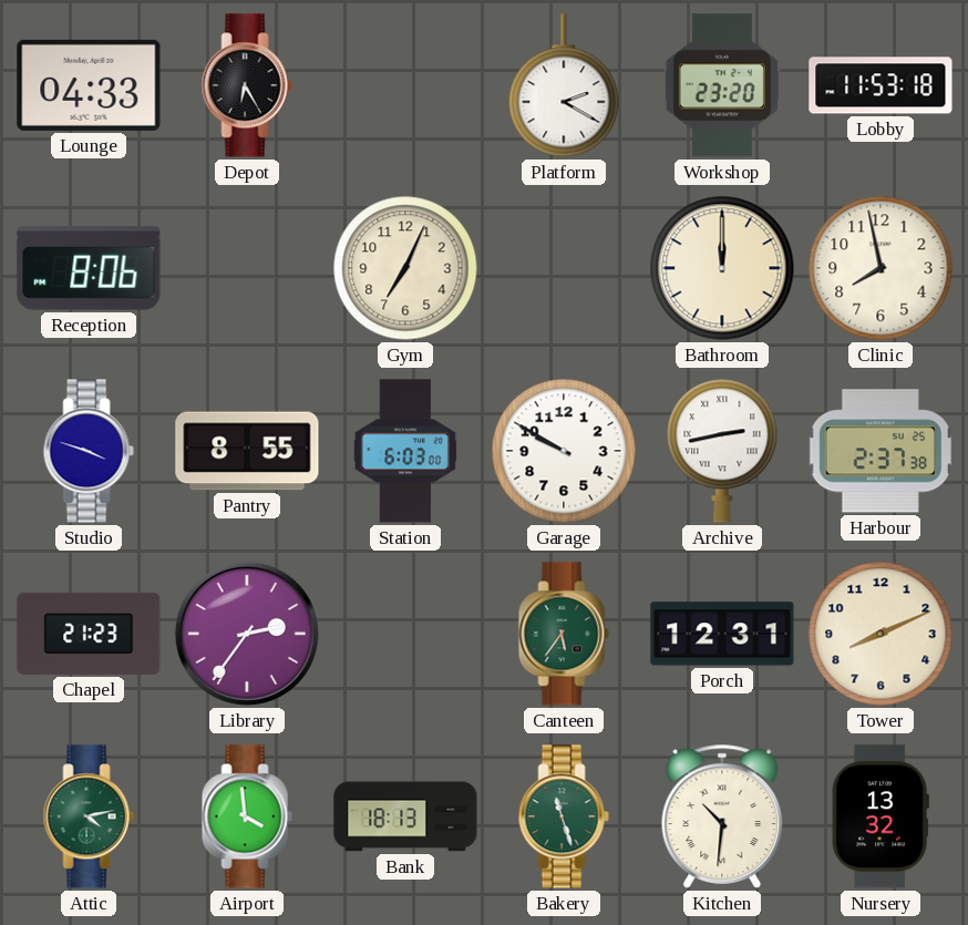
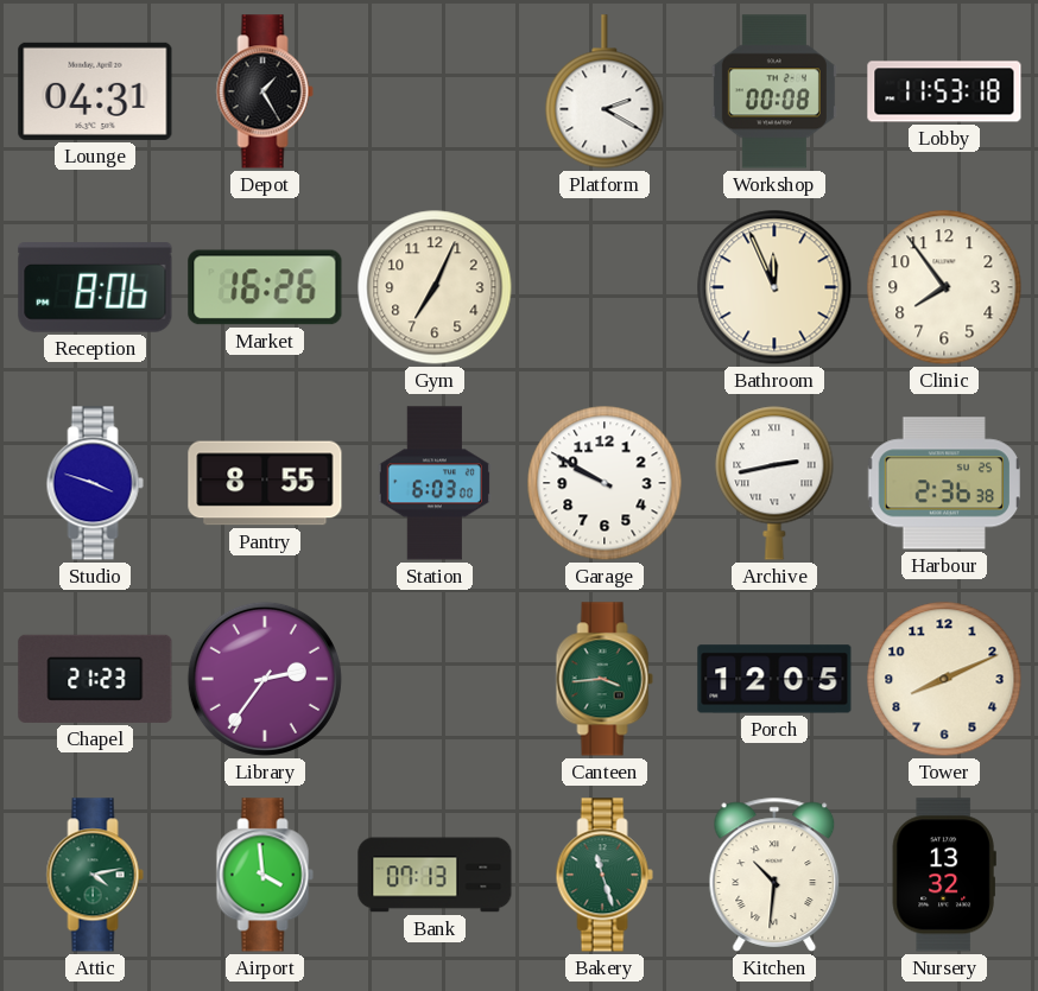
Lounge: 04:33 -> 04:31
Depot: 6:25 -> 1:25
Workshop: 23:20 -> 00:08
Market: none -> 16:26
Bathroom: 12:00 -> 11:56
Clinic: 7:58 -> 7:54
Harbour: 2:37 -> 2:36
Canteen: 5:36 -> 3:44
Porch: 12:31 -> 12:05
Bank: 18:13 -> 07:13
